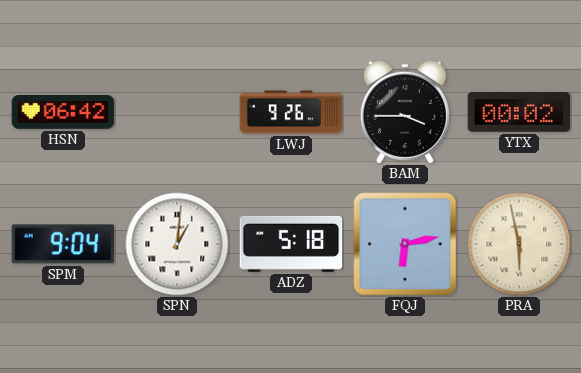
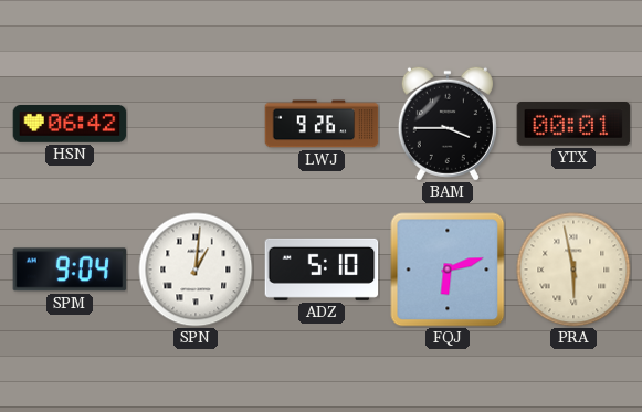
YTX: 00:02 -> 00:01
ADZ: 5:18 -> 5:10
FQJ: 6:13 -> 6:12
